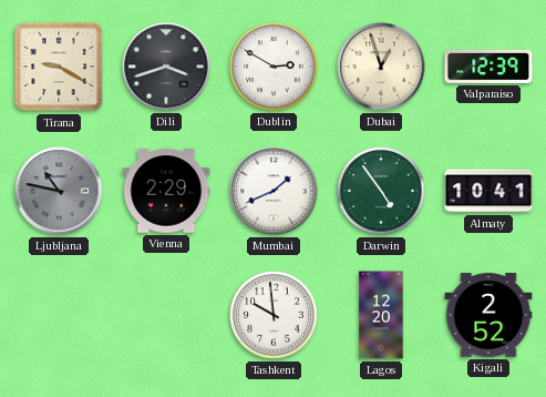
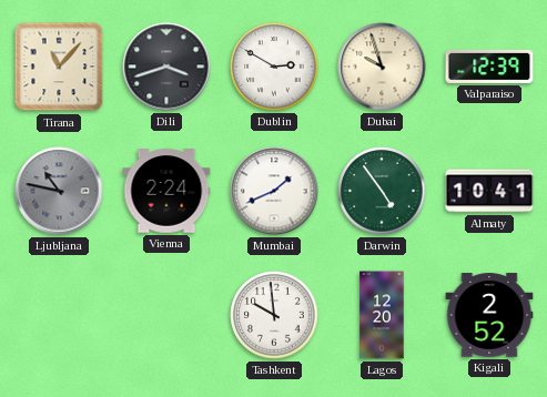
Tirana: 9:20 -> 11:07
Dubai: 12:57 -> 9:57
Vienna: 2:29 -> 2:24
